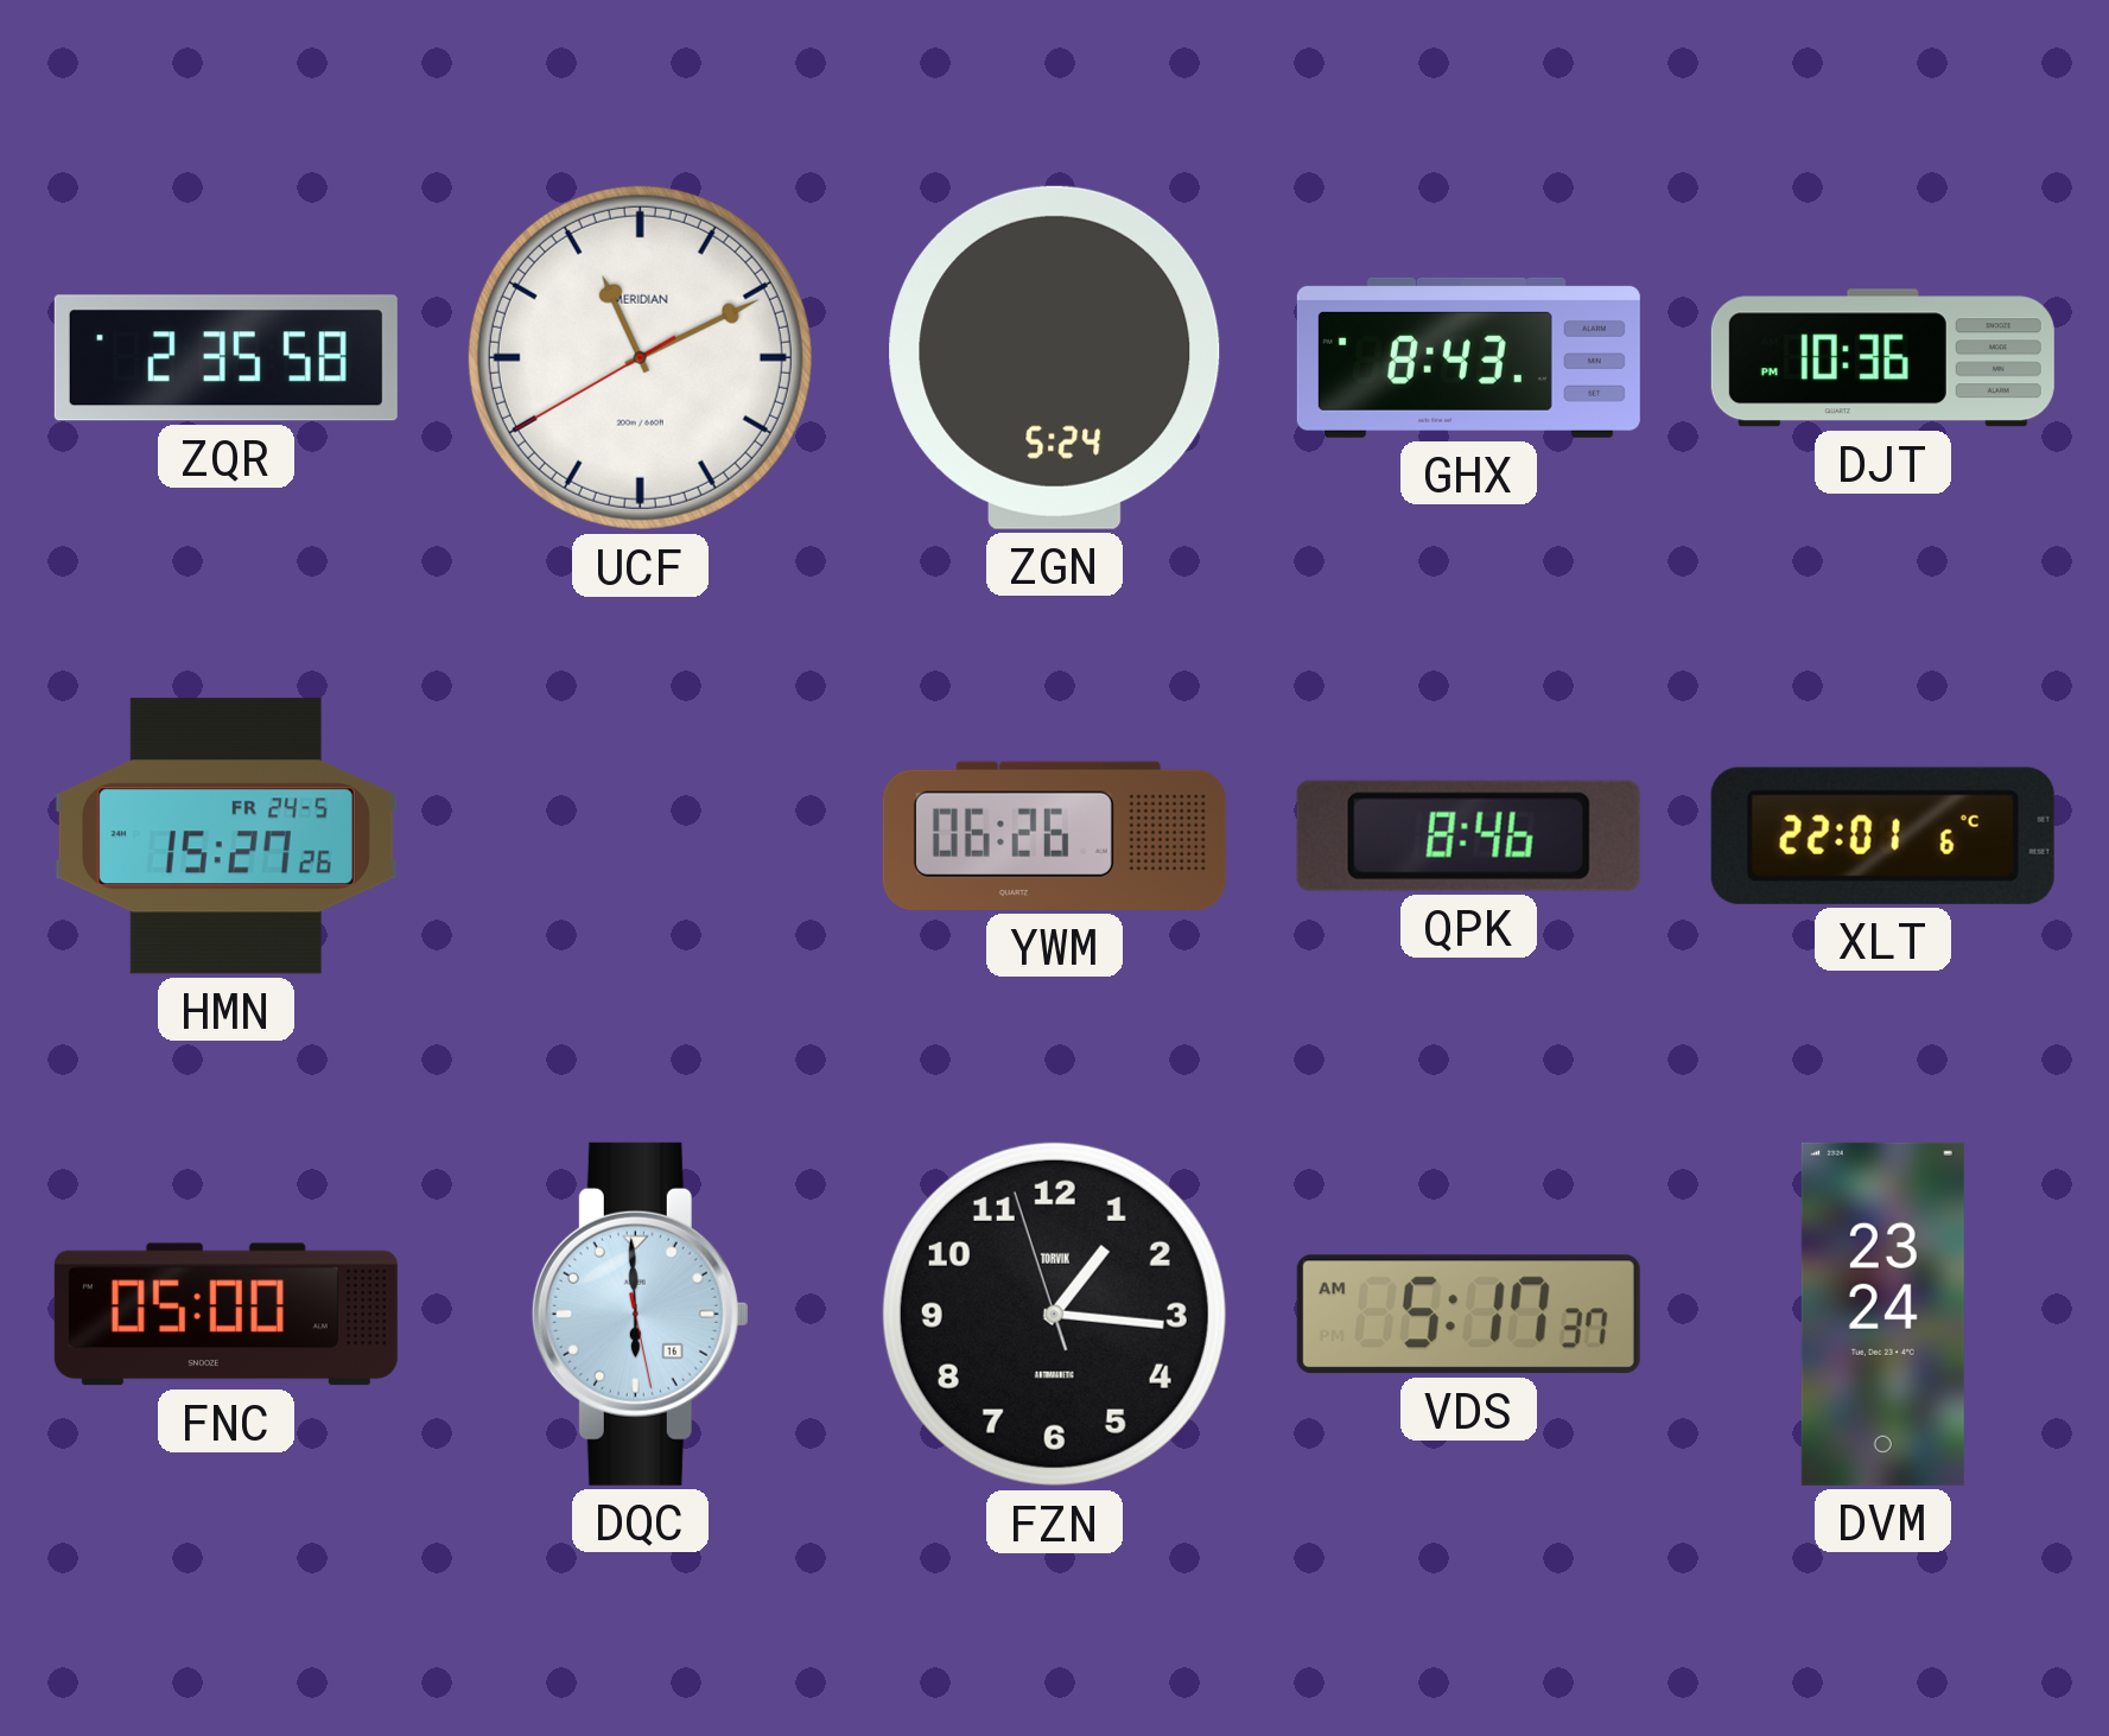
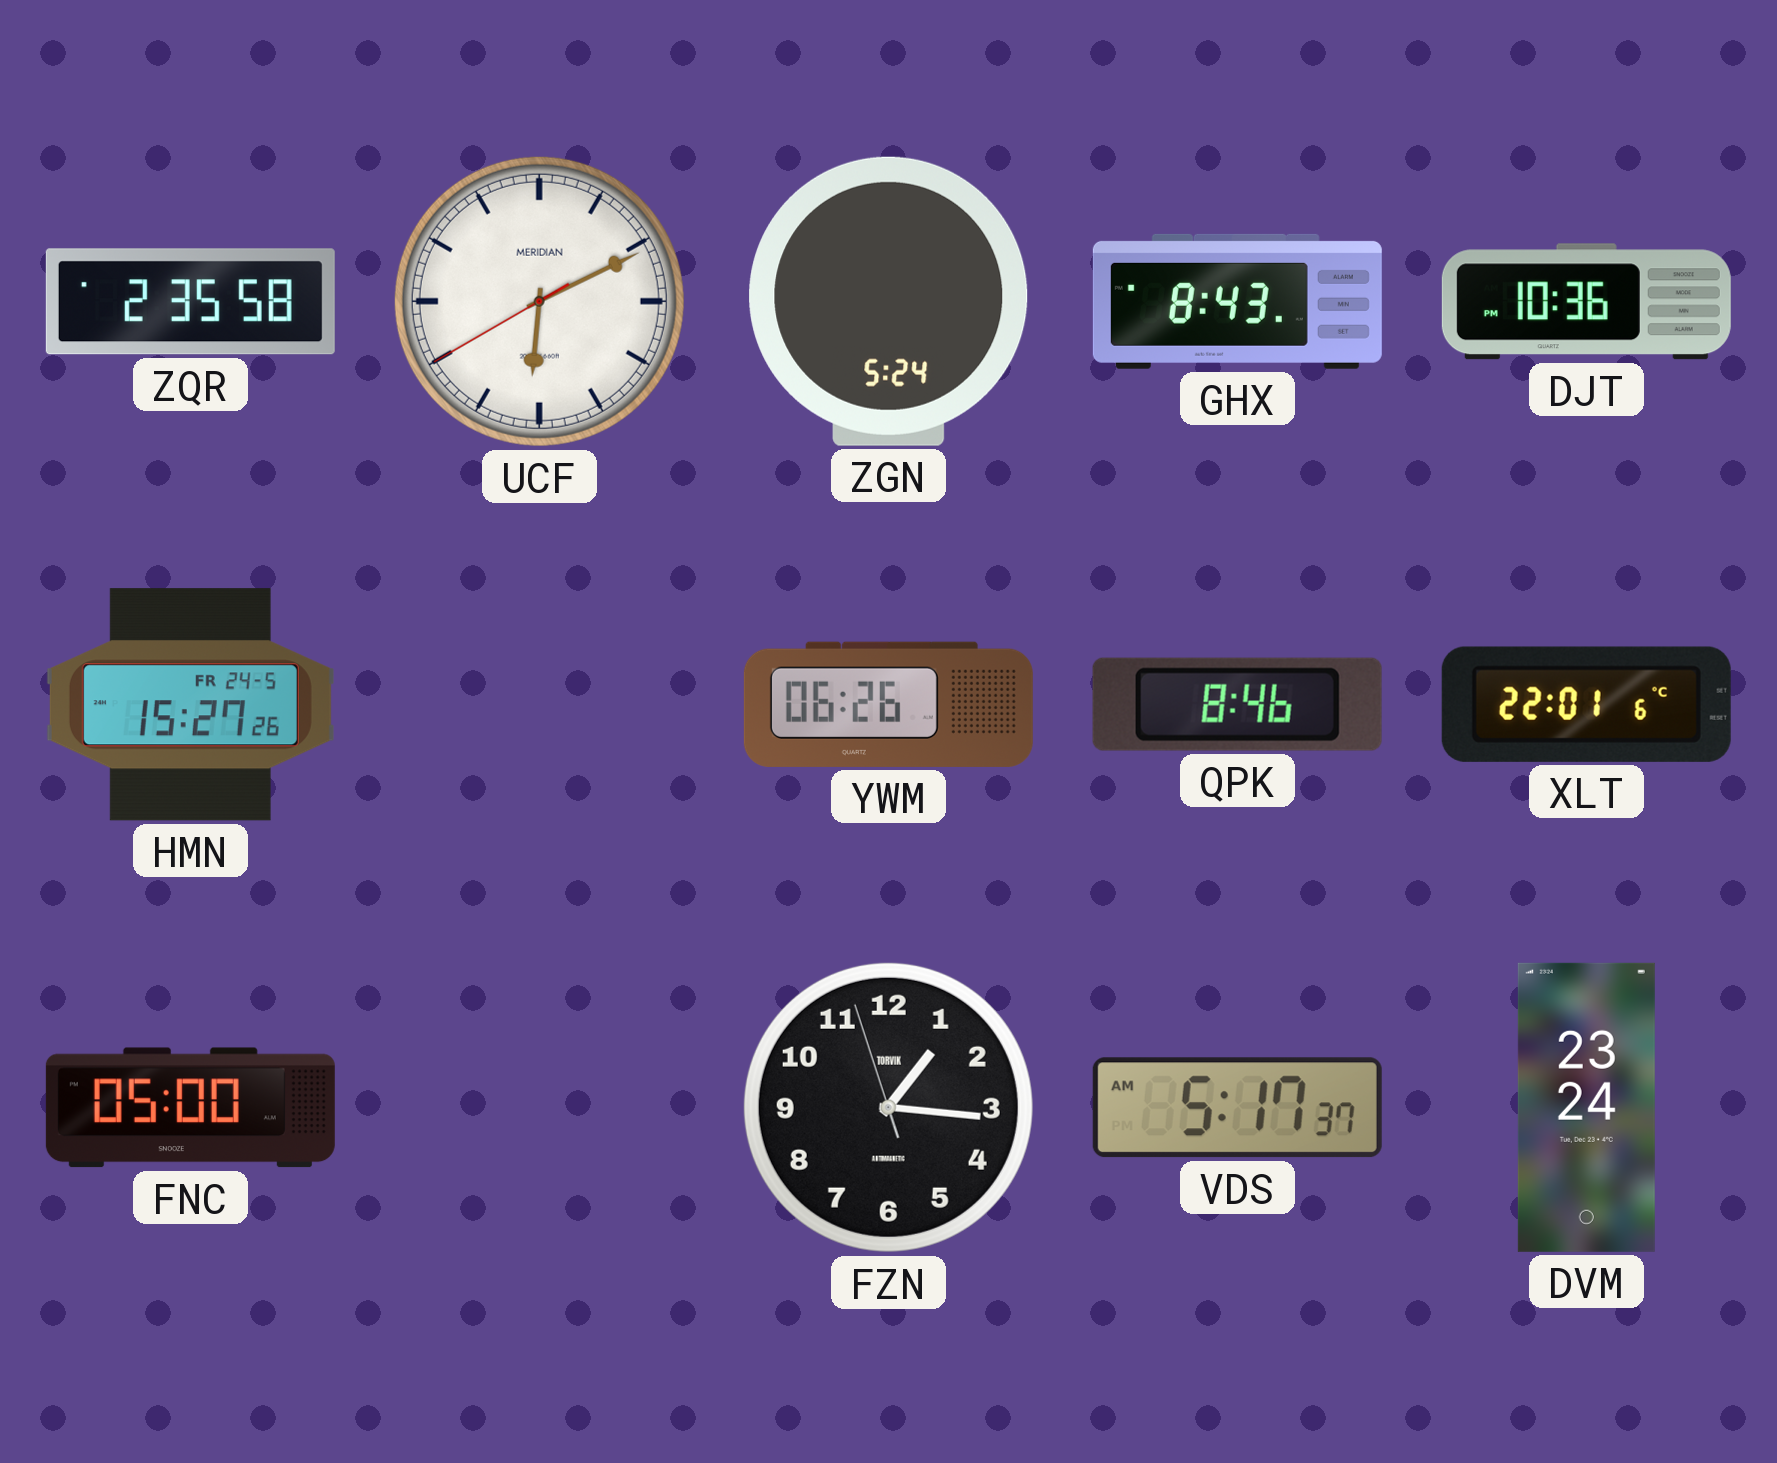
UCF: 11:10 -> 6:10
DQC: 5:59 -> none
